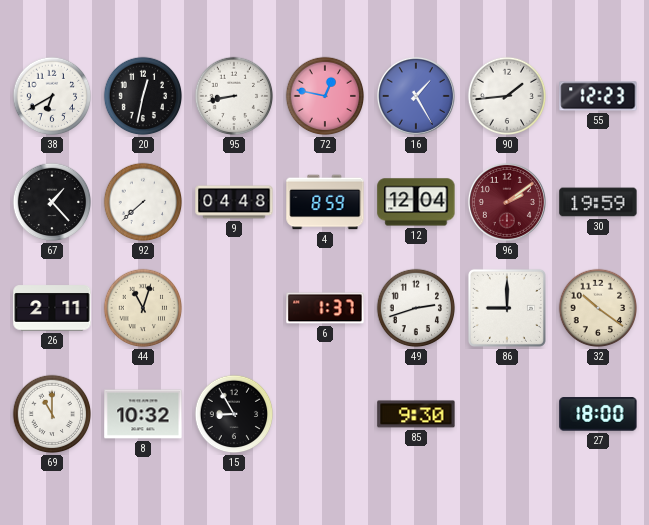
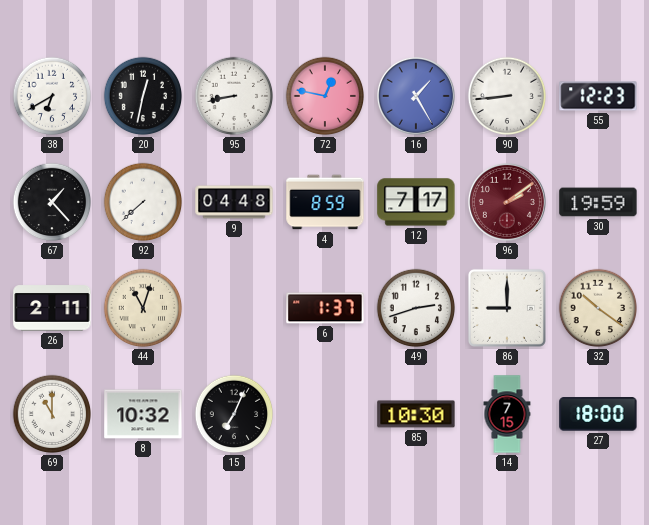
90: 1:44 -> 8:44
12: 12:04 -> 7:17
15: 8:55 -> 7:04
85: 9:30 -> 10:30
14: none -> 7:15
